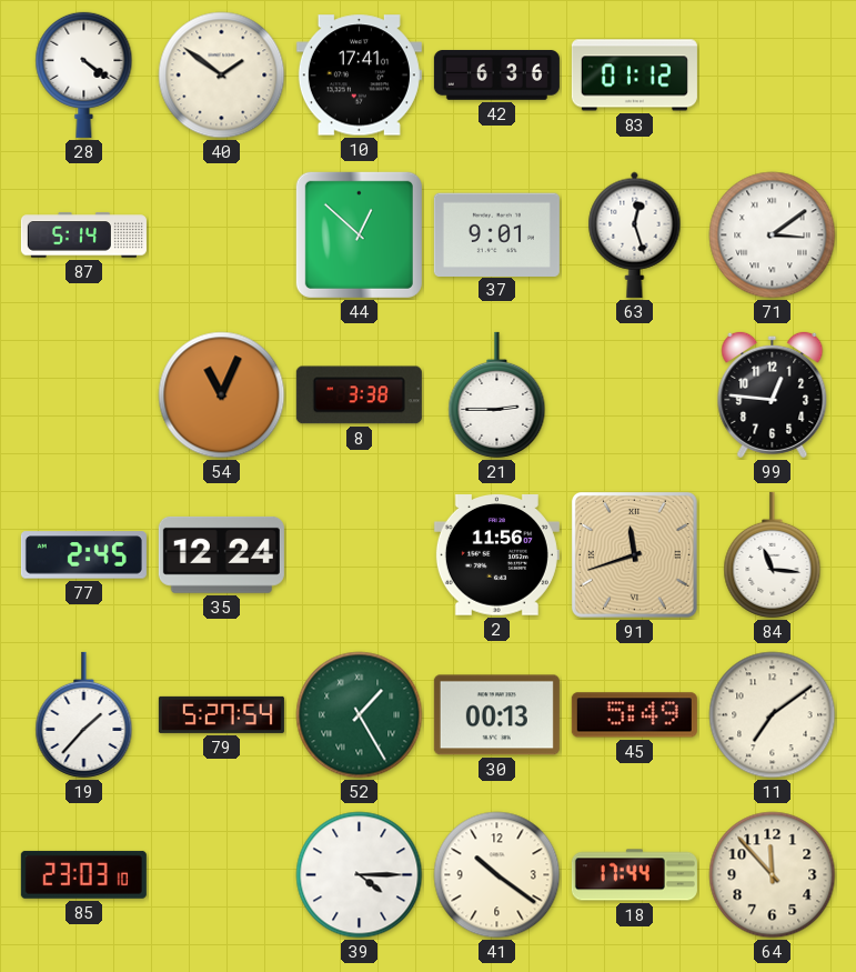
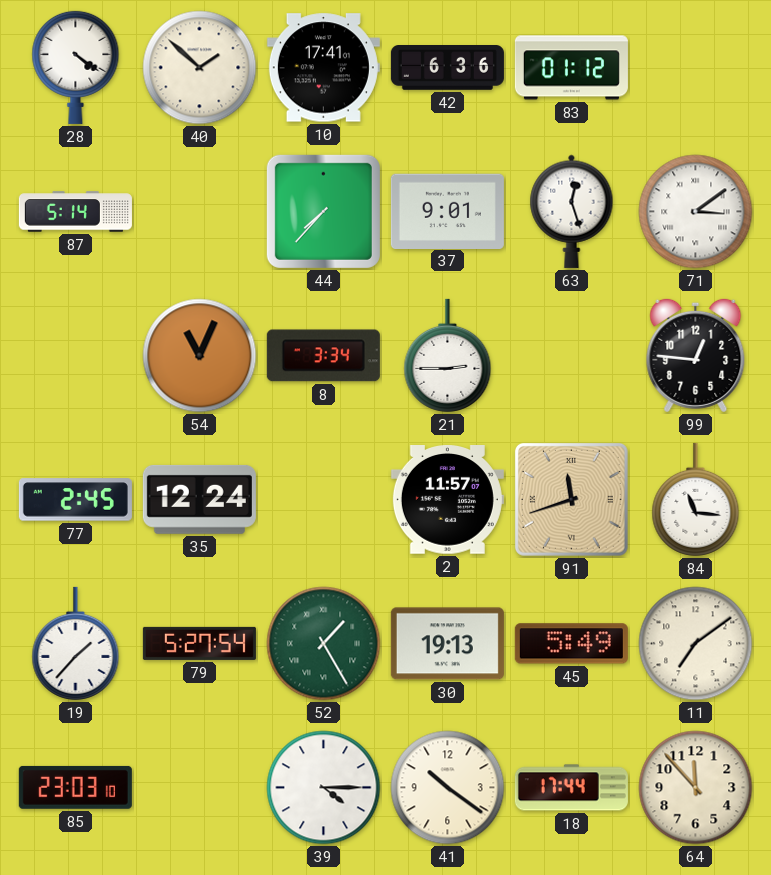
40: 1:51 -> 1:52
44: 12:52 -> 7:37
8: 3:38 -> 3:34
2: 11:56 -> 11:57
30: 00:13 -> 19:13
